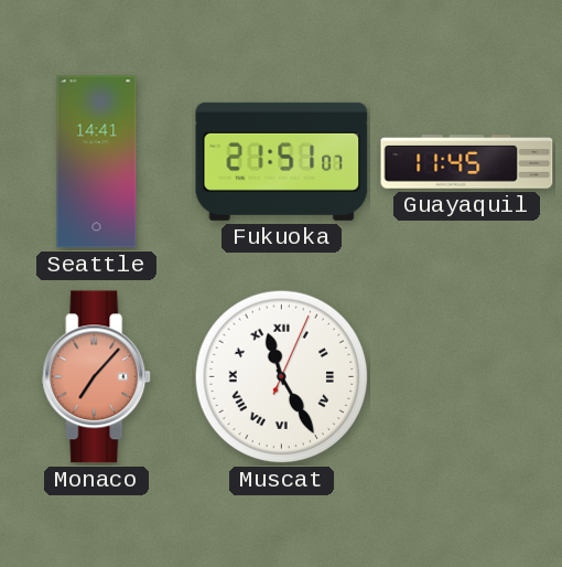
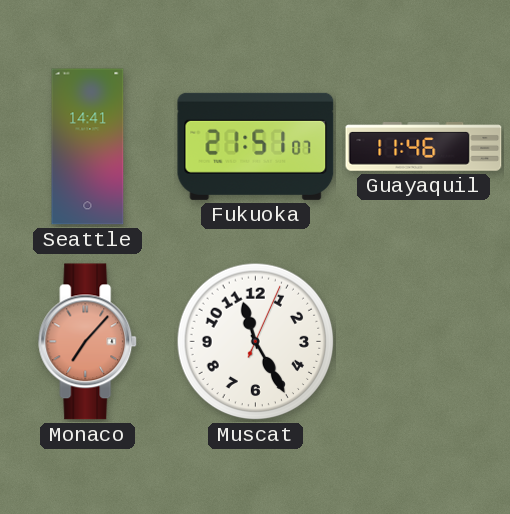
Guayaquil: 11:45 -> 11:46
Muscat numerals: Roman -> Arabic
